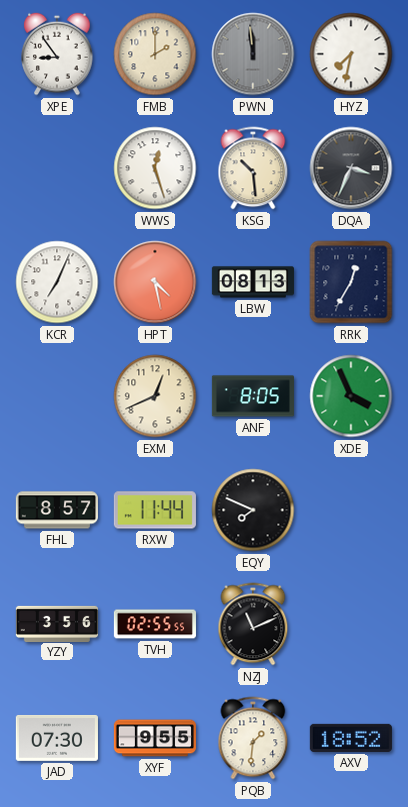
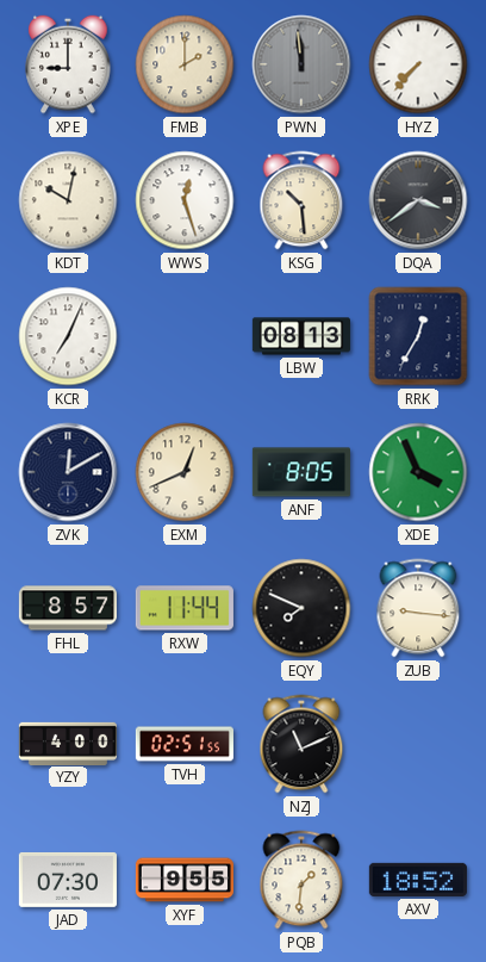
XPE: 8:54 -> 9:00
HYZ: 7:32 -> 7:37
KDT: none -> 10:02
DQA: 3:34 -> 3:39
HPT: 4:28 -> none
ZVK: none -> 12:10
ZUB: none -> 9:16
YZY: 3:56 -> 4:00
TVH: 02:55 -> 02:51
